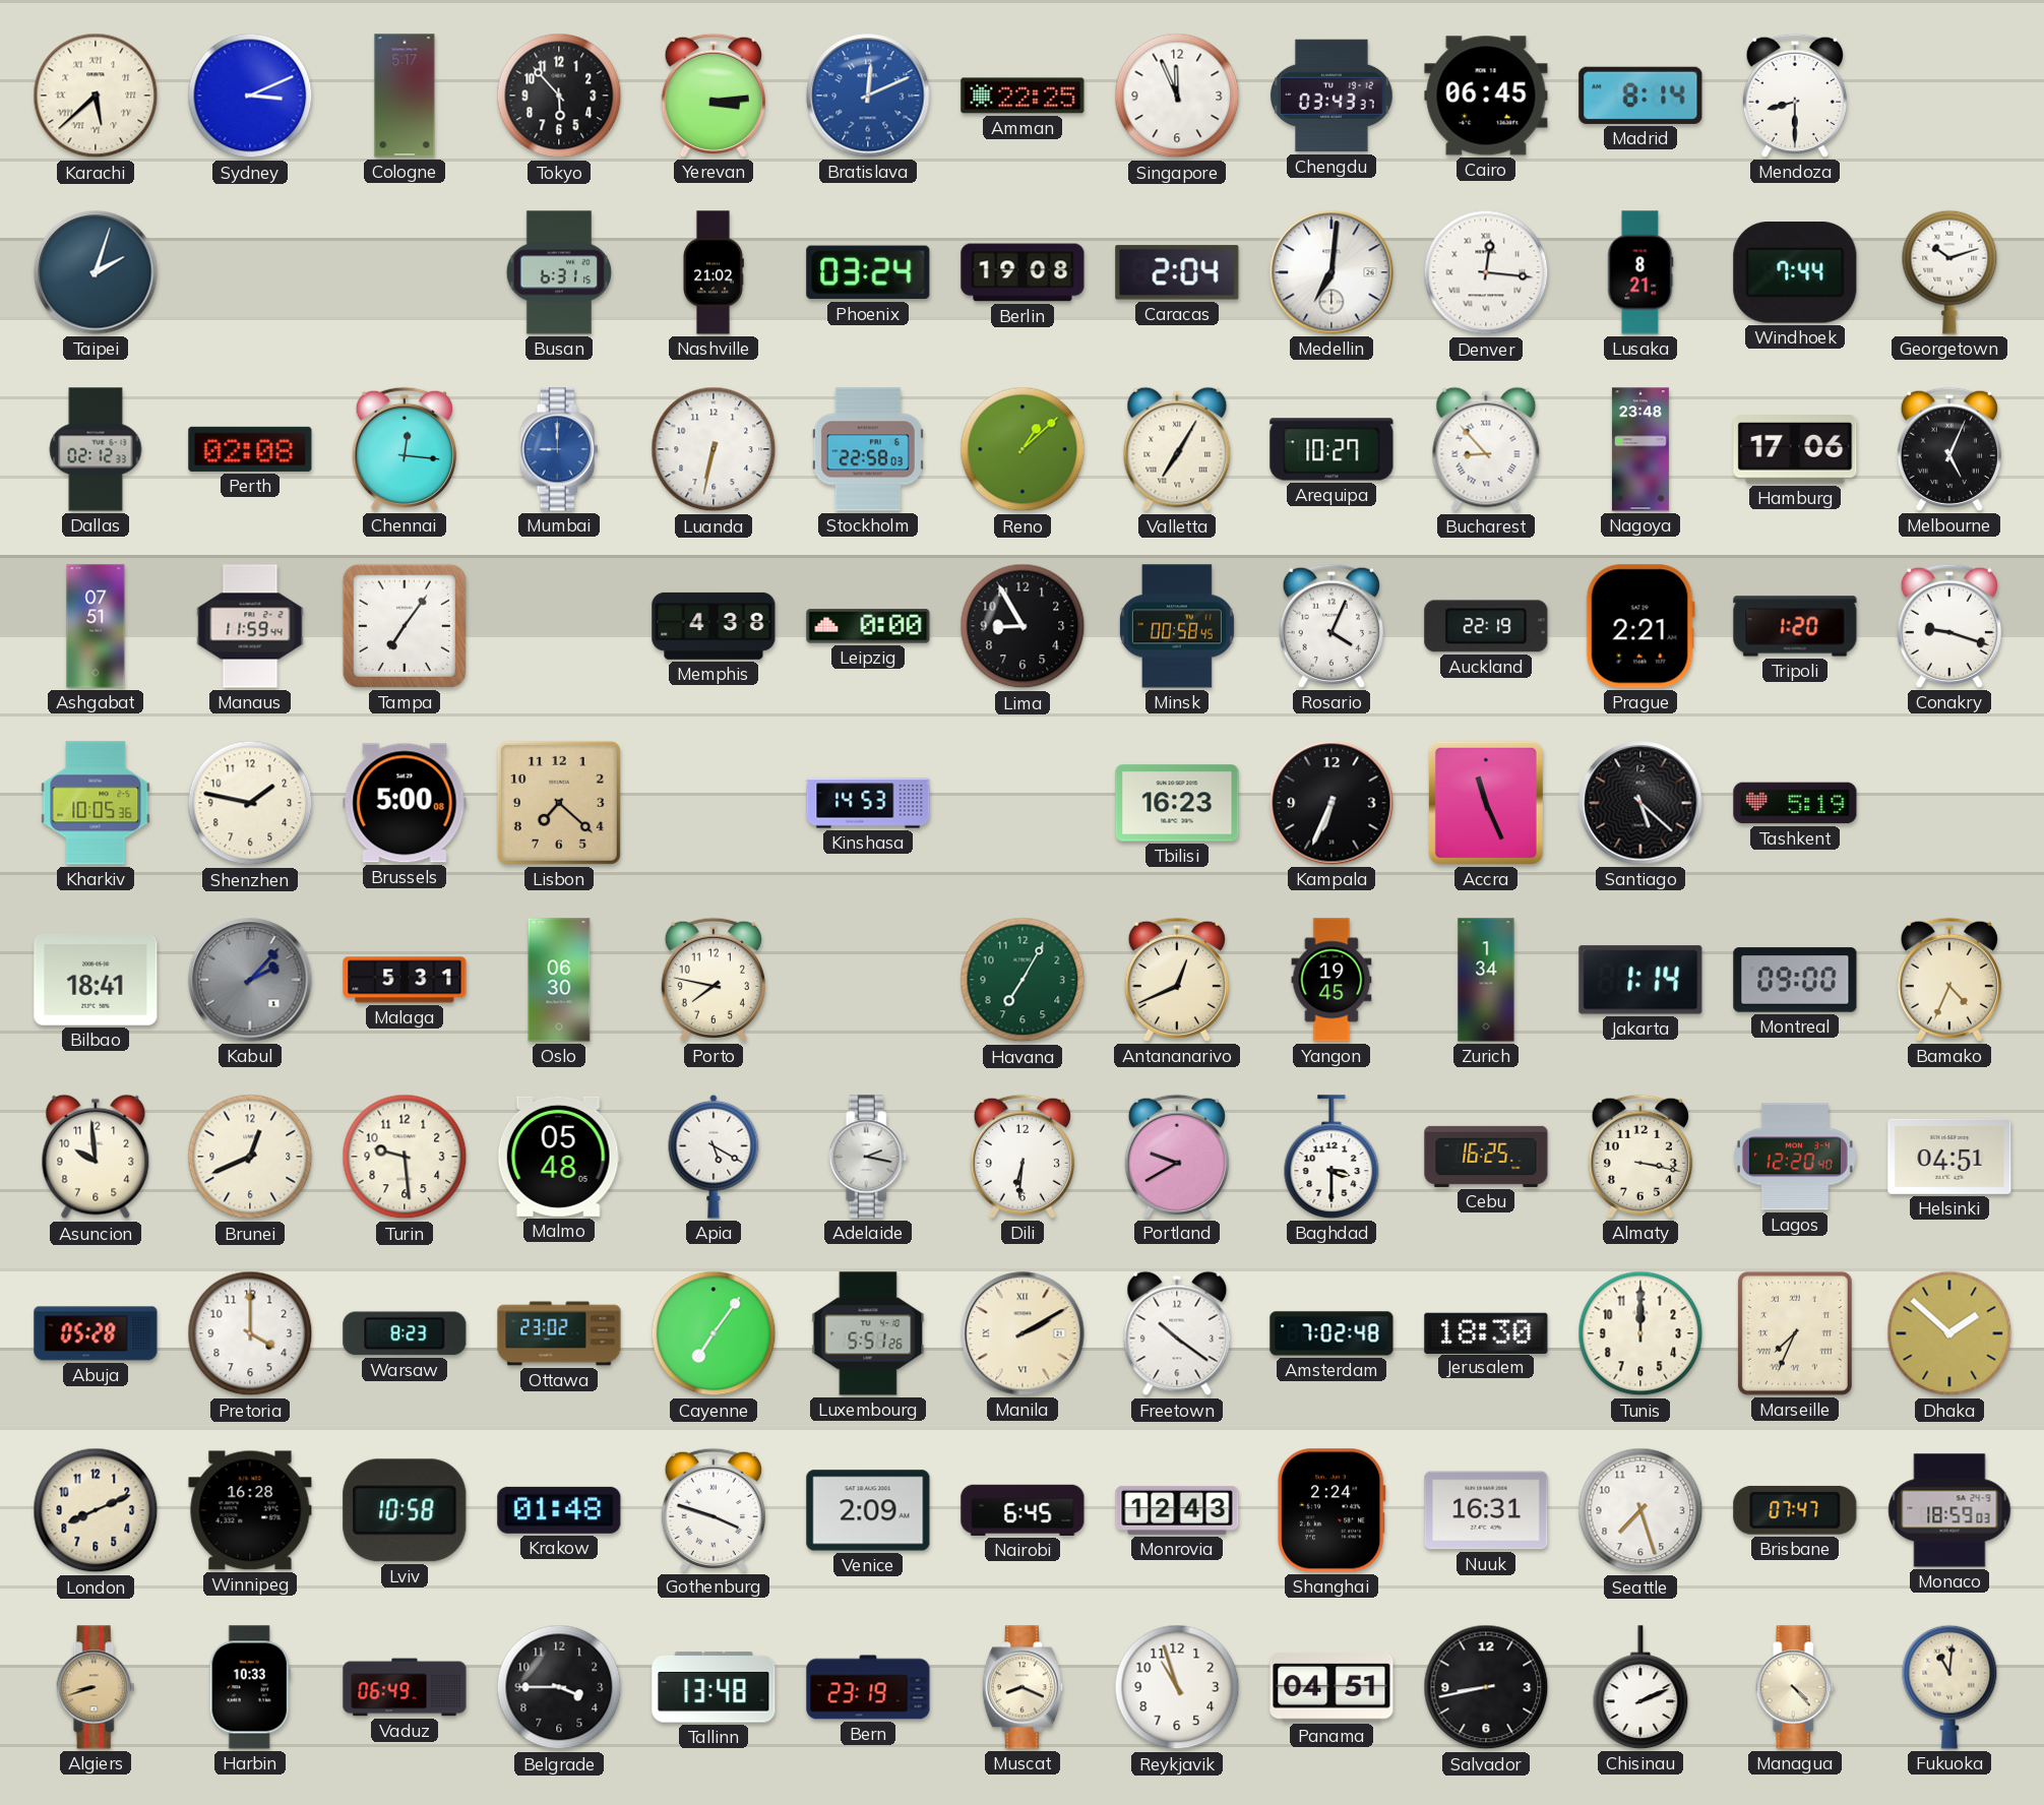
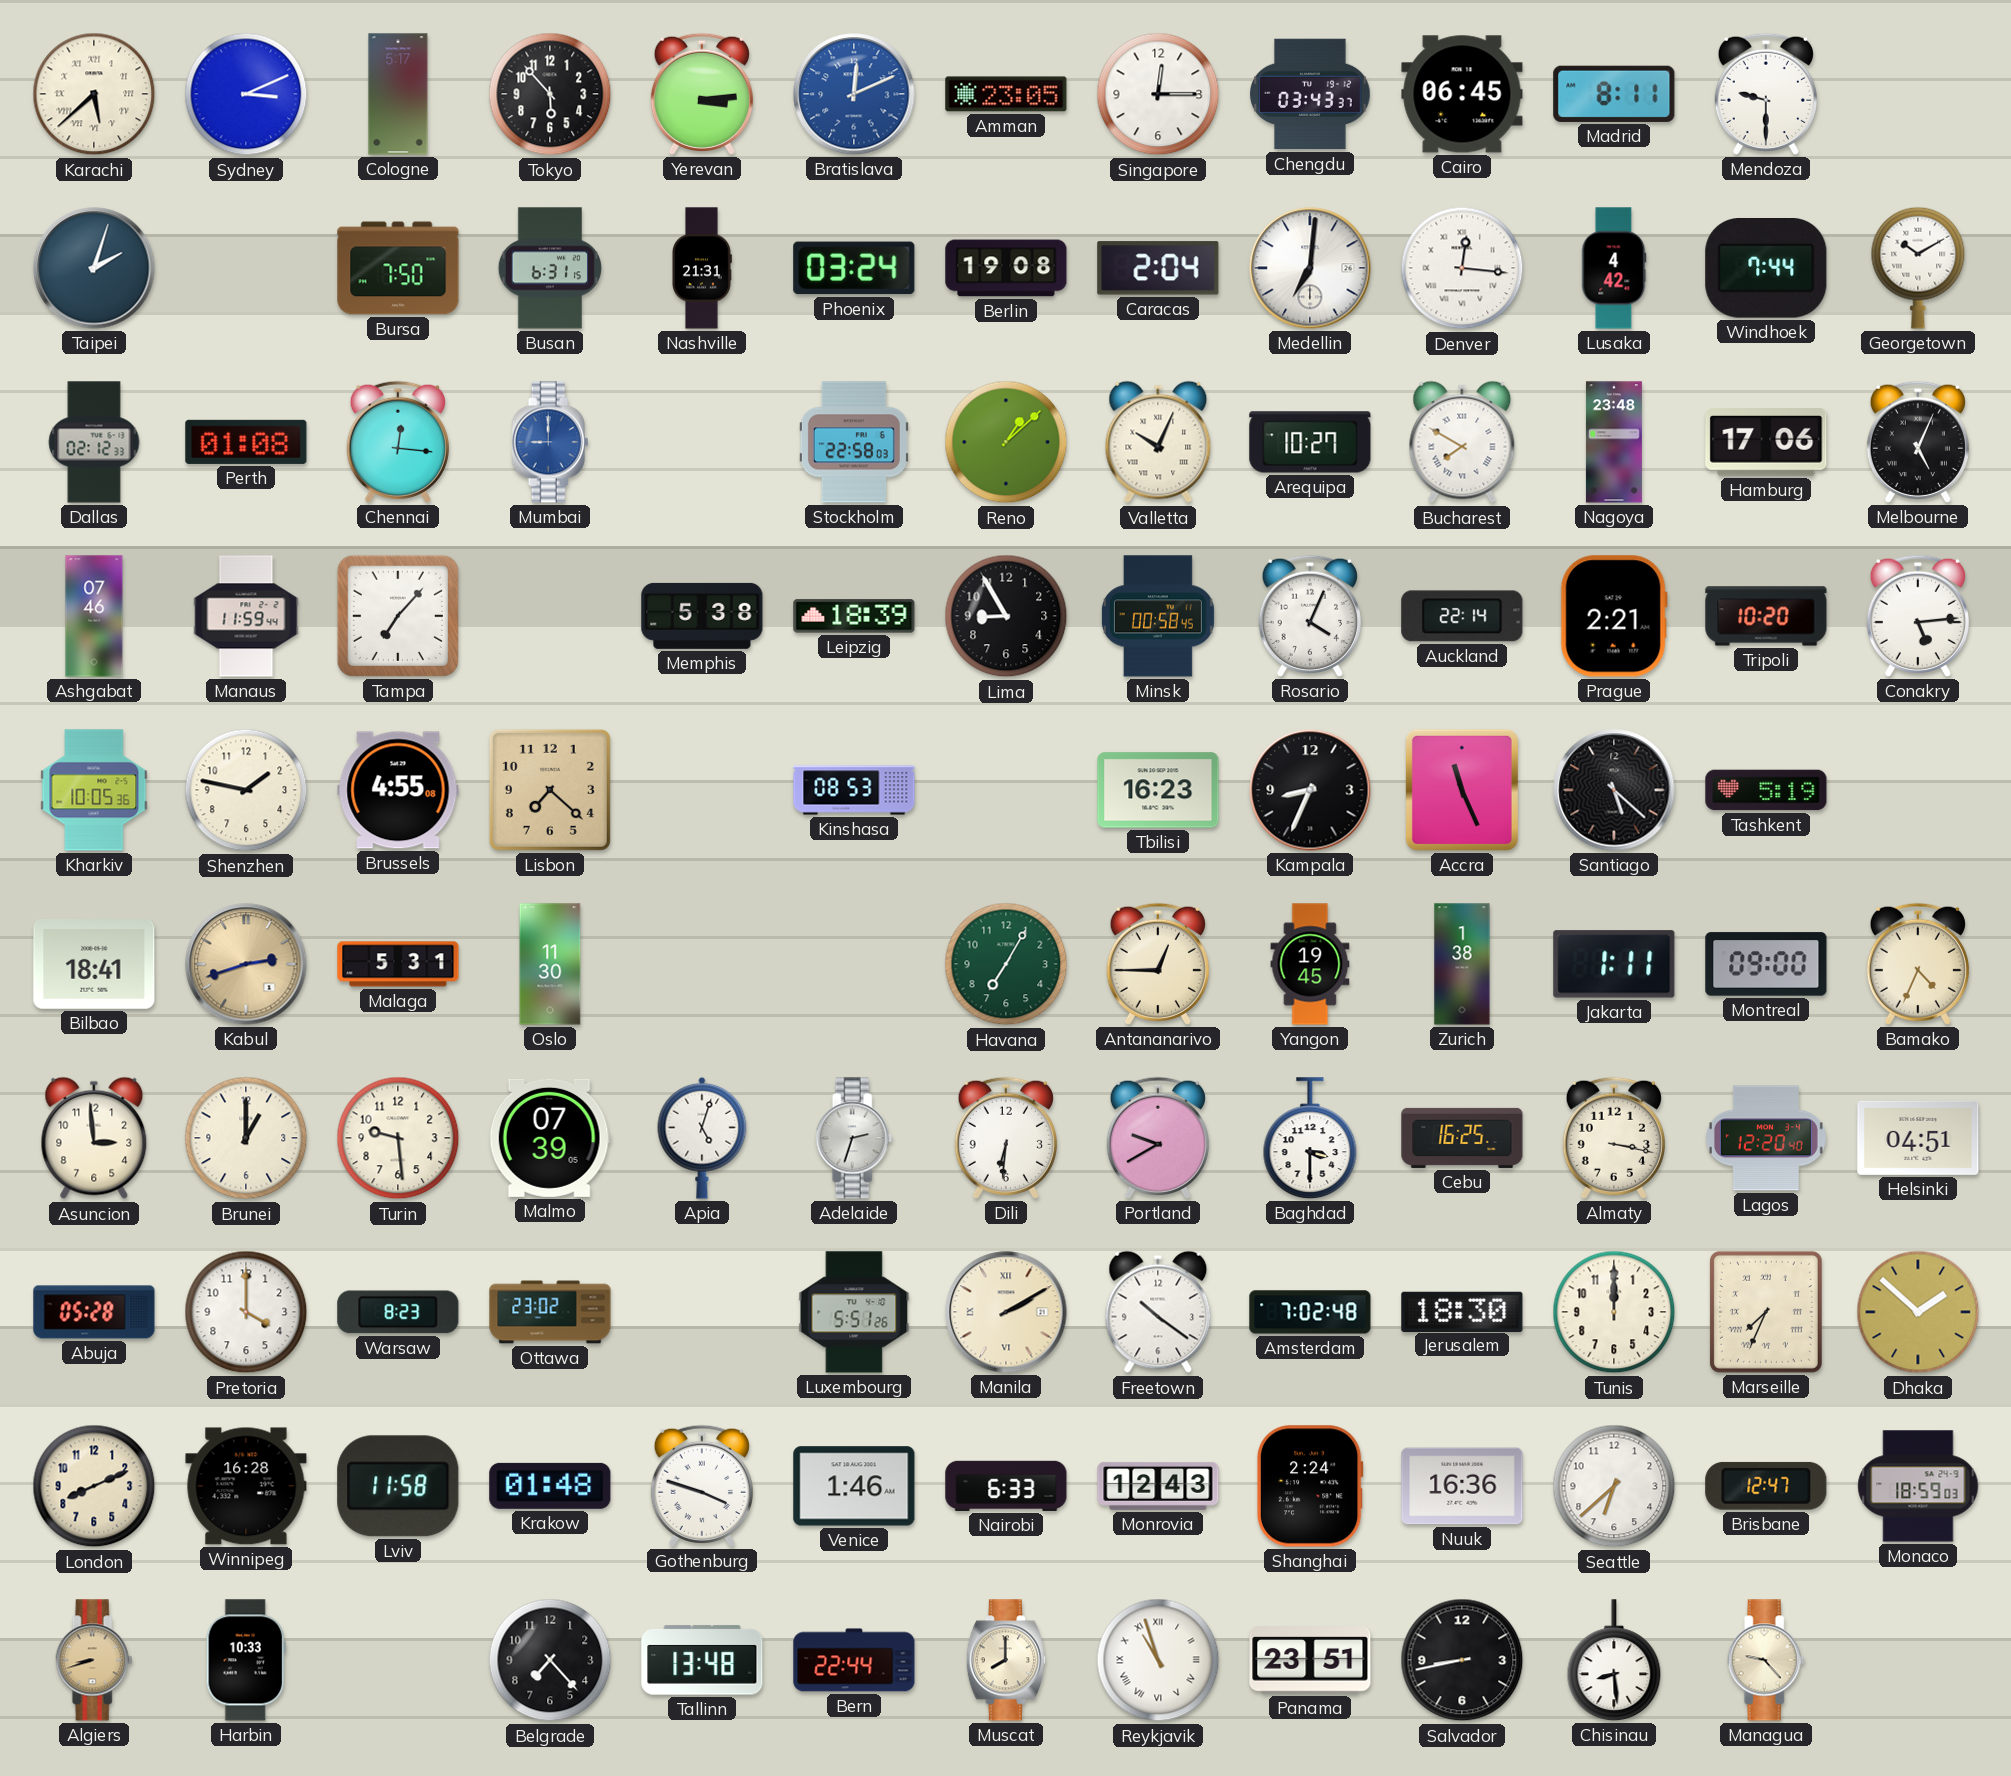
Amman: 22:25 -> 23:05
Singapore: 11:56 -> 12:15
Madrid: 8:14 -> 8:11
Mendoza: 8:30 -> 9:30
Bursa: none -> 7:50
Nashville: 21:02 -> 21:31
Lusaka: 8:21 -> 4:42
Georgetown: 10:12 -> 10:10
Perth: 02:08 -> 01:08
Luanda: 6:32 -> none
Valletta: 7:05 -> 10:04
Bucharest: 8:53 -> 7:50
Ashgabat: 07:51 -> 07:46
Tampa: 7:06 -> 7:07
Memphis: 4:38 -> 5:38
Leipzig: 0:00 -> 18:39
Auckland: 22:19 -> 22:14
Tripoli: 1:20 -> 10:20
Conakry: 9:18 -> 5:14
Brussels: 5:00 -> 4:55
Kinshasa: 14:53 -> 08:53
Kampala: 6:34 -> 8:34
Kabul: 2:07 -> 2:42
Kabul dial: grey -> champagne
Oslo: 06:30 -> 11:30
Porto: 7:47 -> none
Antananarivo: 12:41 -> 12:45
Zurich: 1:34 -> 1:38
Jakarta: 1:14 -> 1:11
Asuncion: 9:59 -> 2:59
Brunei: 12:41 -> 1:00
Malmo: 05:48 -> 07:39
Apia: 5:20 -> 5:03
Adelaide: 2:17 -> 2:33
Cayenne: 7:06 -> none
Lviv: 10:58 -> 11:58
Venice: 2:09 -> 1:46
Nairobi: 6:45 -> 6:33
Nuuk: 16:31 -> 16:36
Seattle: 7:27 -> 6:38
Brisbane: 07:47 -> 12:47
Vaduz: 06:49 -> none
Belgrade: 3:45 -> 7:23
Bern: 23:19 -> 22:44
Muscat: 8:19 -> 8:00
Reykjavik numerals: Arabic -> Roman
Panama: 04:51 -> 23:51
Chisinau: 2:11 -> 8:29
Managua: 4:23 -> 9:23
Fukuoka: 11:01 -> none
